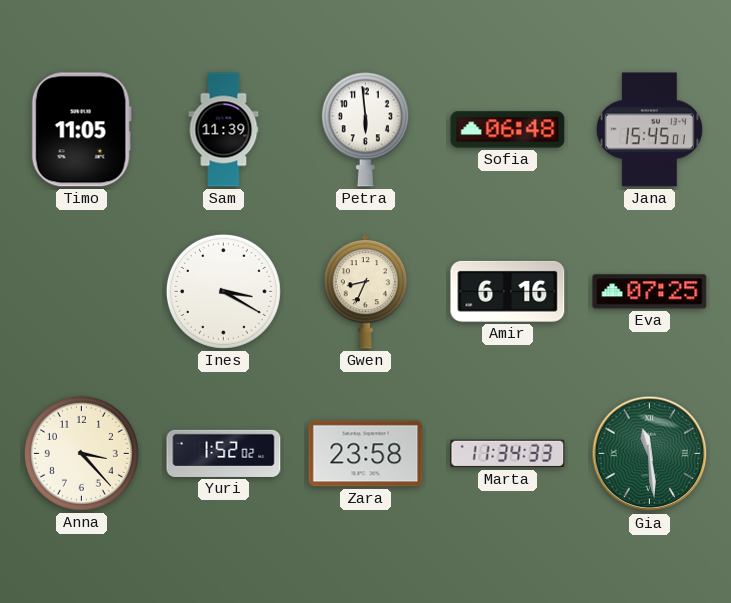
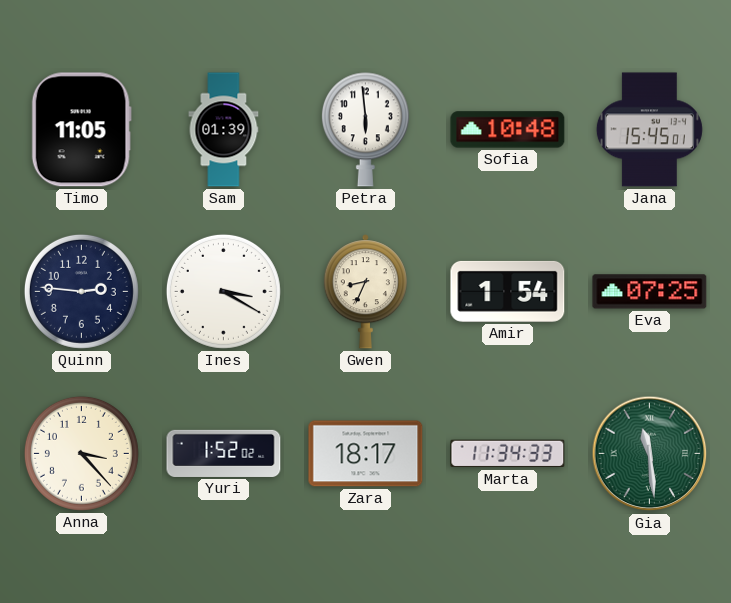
Sam: 11:39 -> 01:39
Sofia: 06:48 -> 10:48
Quinn: none -> 2:46
Amir: 6:16 -> 1:54
Zara: 23:58 -> 18:17
